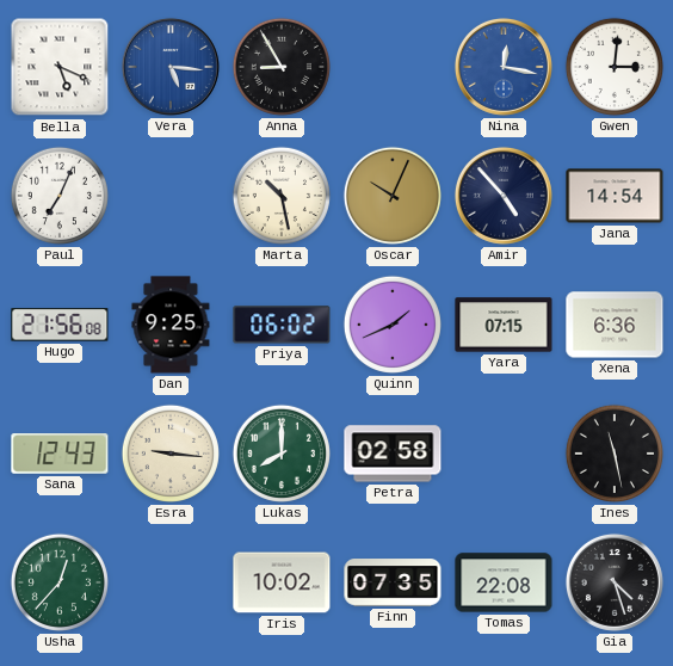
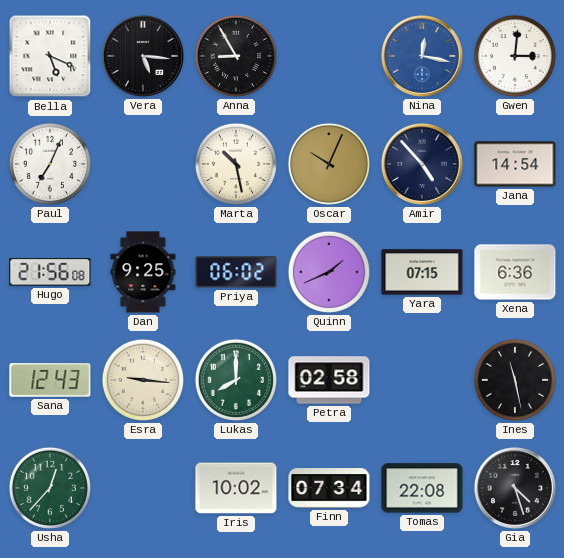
Vera dial: blue -> black
Finn: 07:35 -> 07:34
